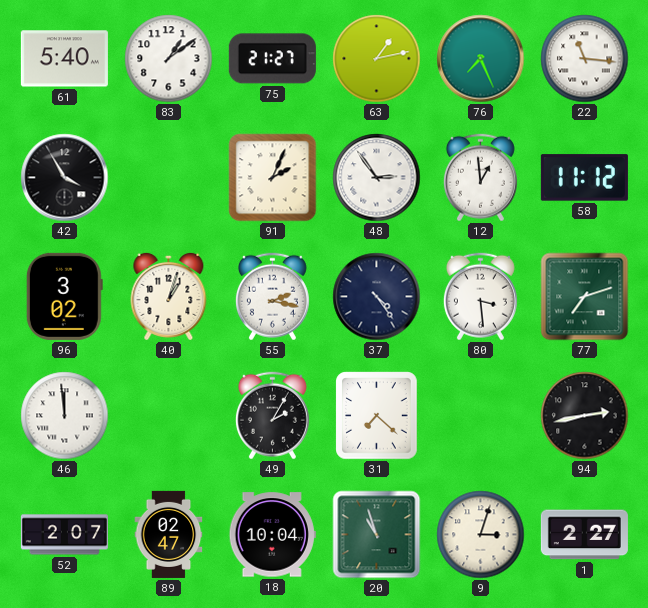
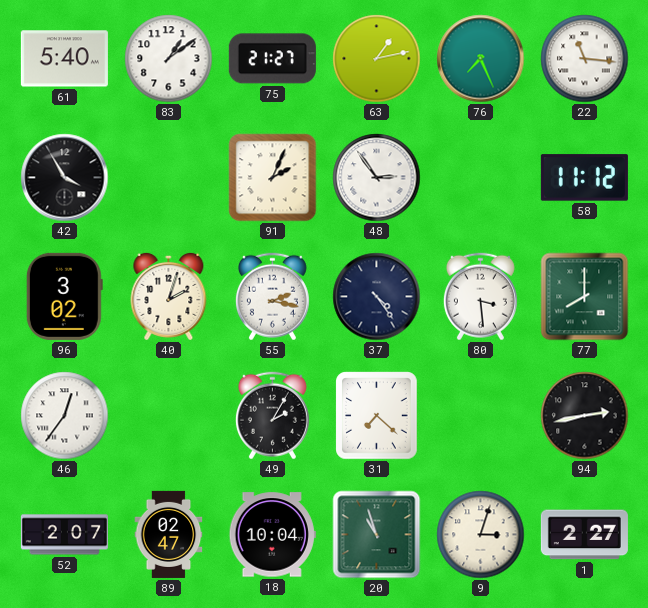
12: 12:59 -> none
40: 1:03 -> 2:03
77: 7:12 -> 8:00
46: 11:59 -> 12:36
